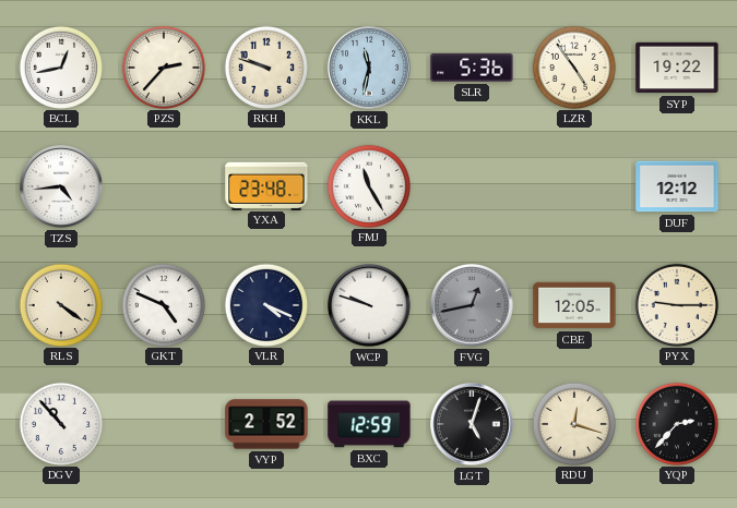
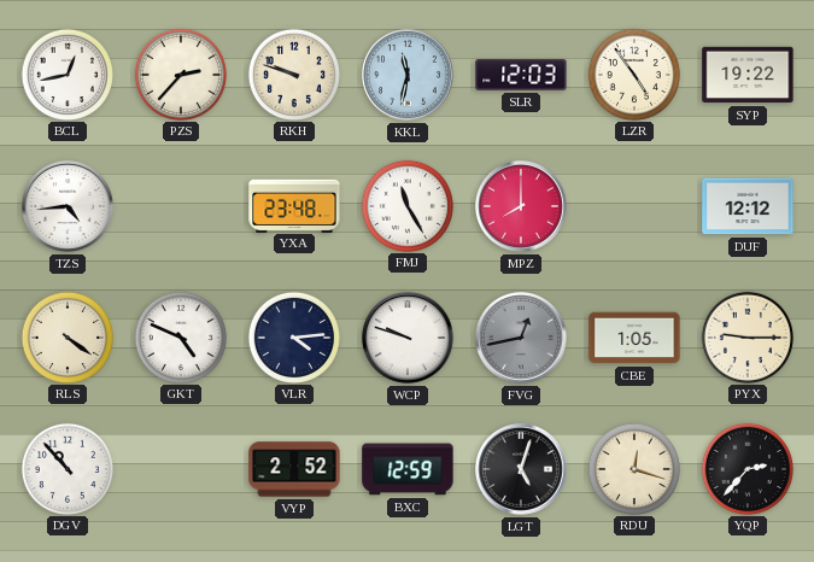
SLR: 5:36 -> 12:03
MPZ: none -> 8:00
VLR: 4:19 -> 4:14
CBE: 12:05 -> 1:05
